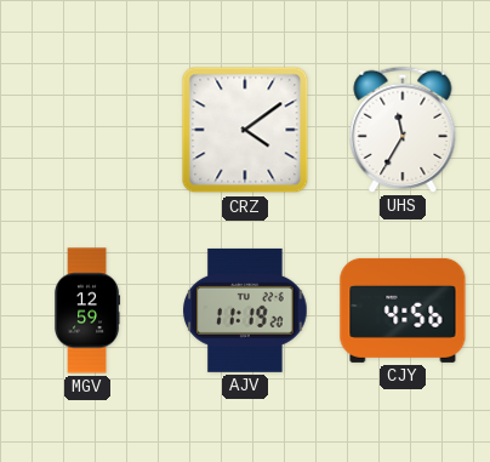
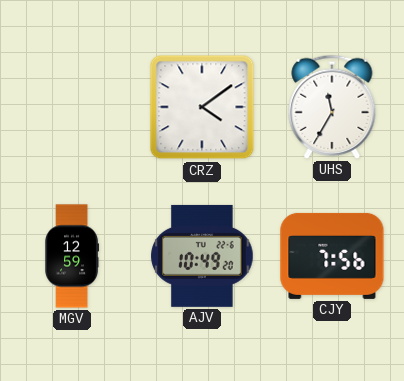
AJV: 11:19 -> 10:49
CJY: 4:56 -> 7:56
